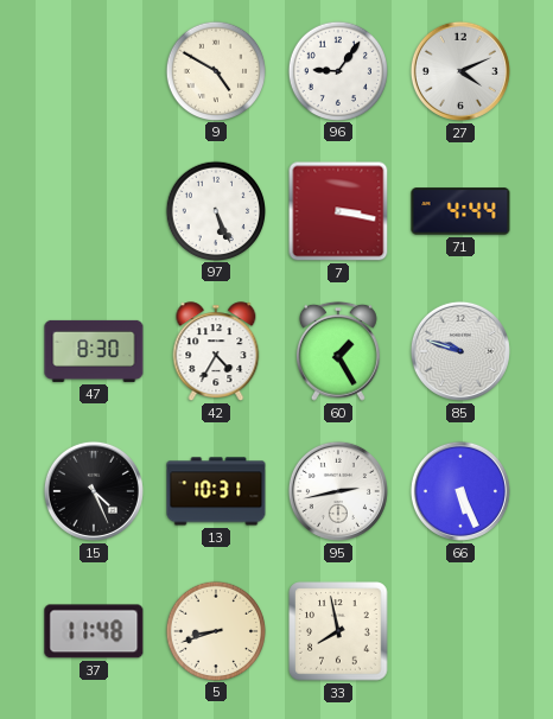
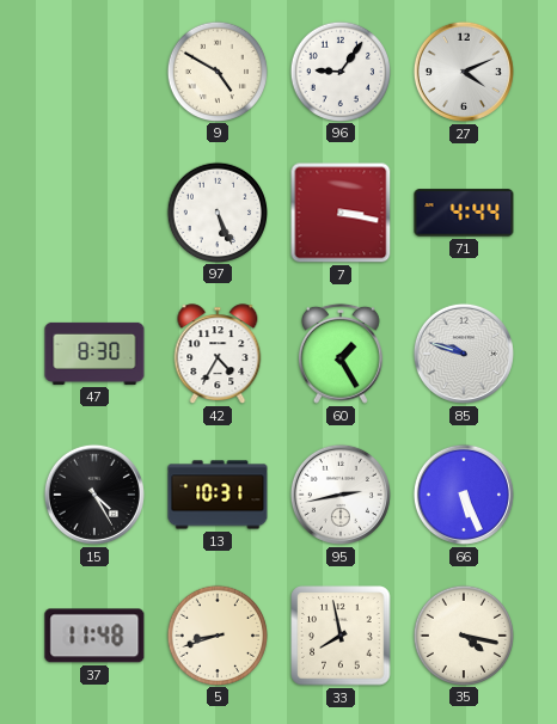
15: 4:26 -> 4:25
35: none -> 4:17
